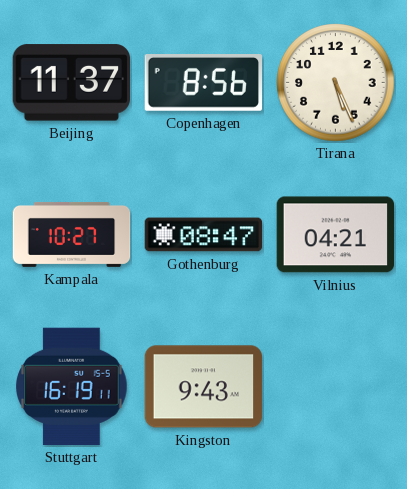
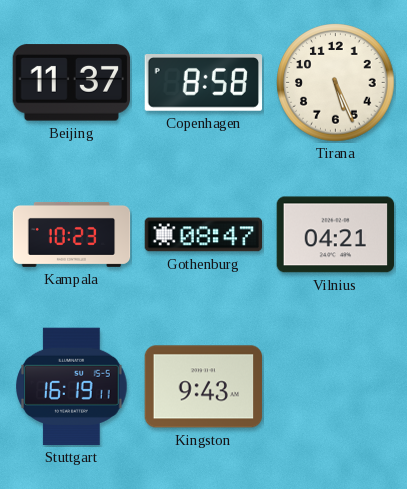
Copenhagen: 8:56 -> 8:58
Kampala: 10:27 -> 10:23
